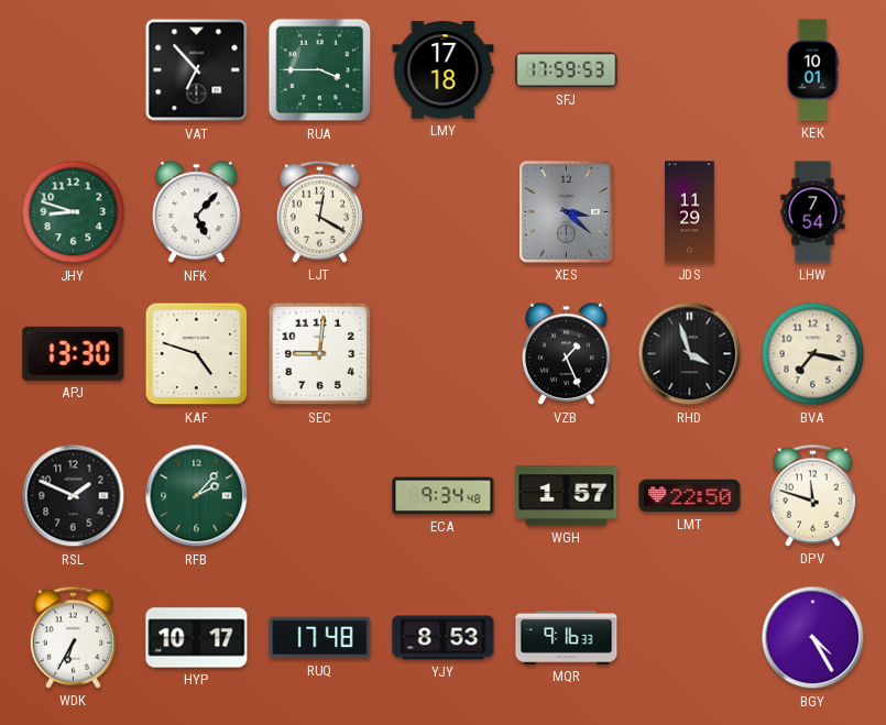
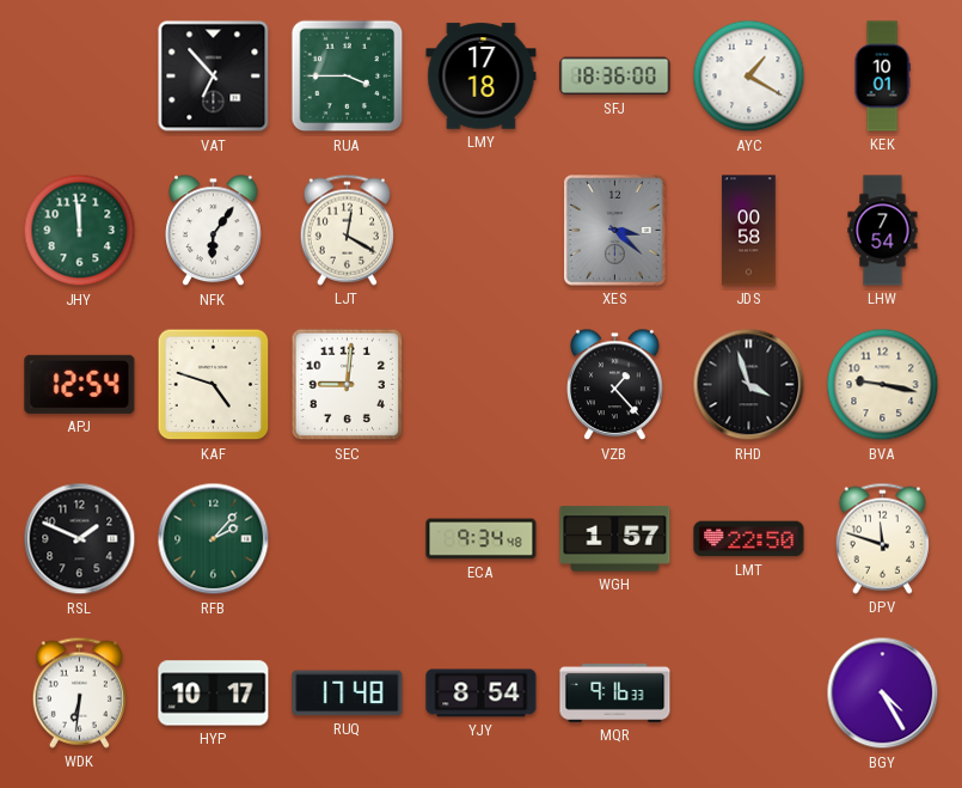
SFJ: 17:59 -> 18:36
AYC: none -> 1:20
JHY: 8:48 -> 11:59
NFK: 5:07 -> 6:06
JDS: 11:29 -> 00:58
APJ: 13:30 -> 12:54
VZB: 1:26 -> 1:23
BVA: 7:17 -> 9:17
WDK: 6:35 -> 6:31
YJY: 8:53 -> 8:54
